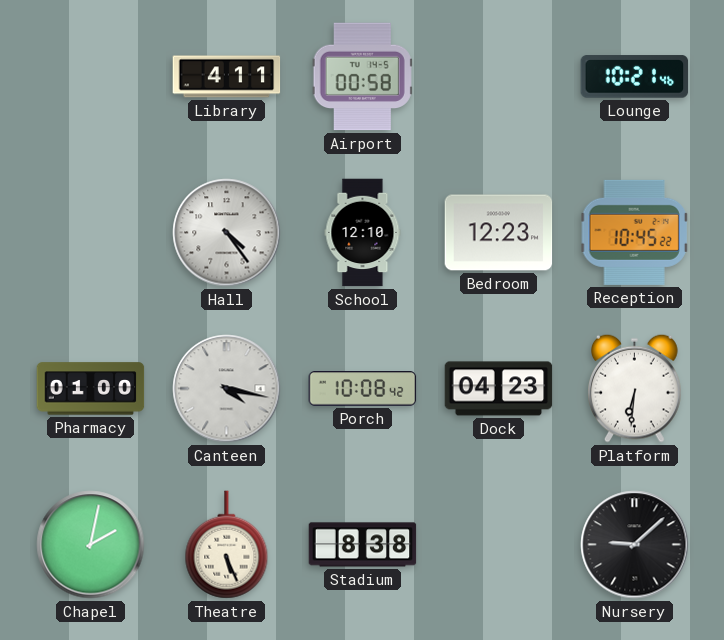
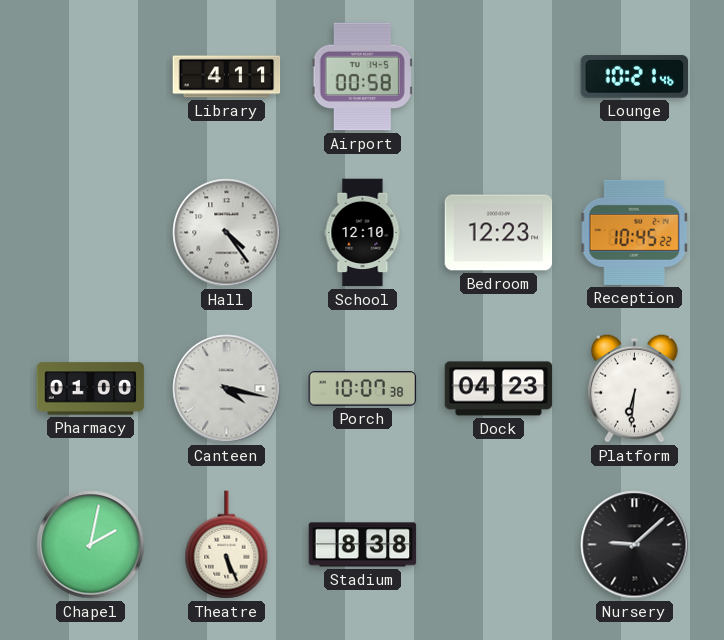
Porch: 10:08 -> 10:07
